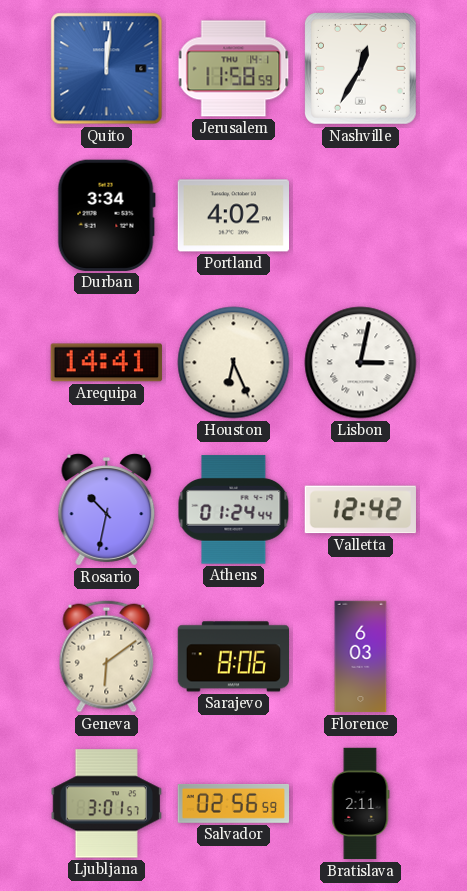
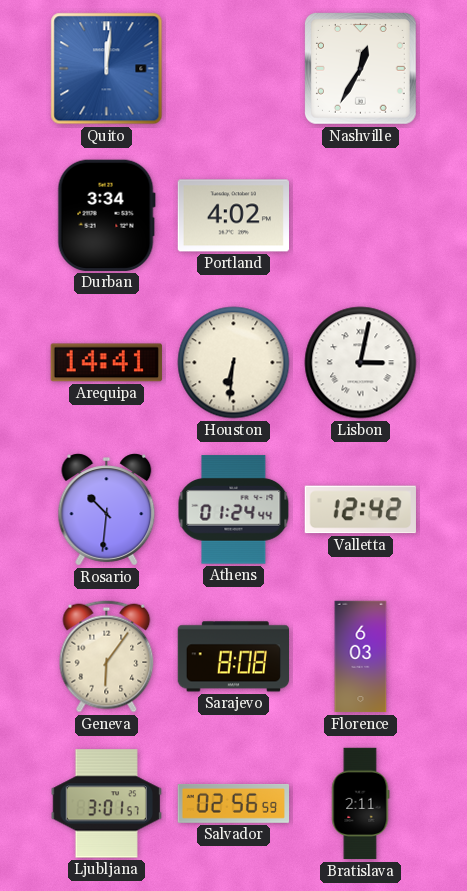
Jerusalem: 11:58 -> none
Houston: 6:26 -> 6:31
Rosario: 10:32 -> 10:31
Geneva: 6:09 -> 6:06
Sarajevo: 8:06 -> 8:08
